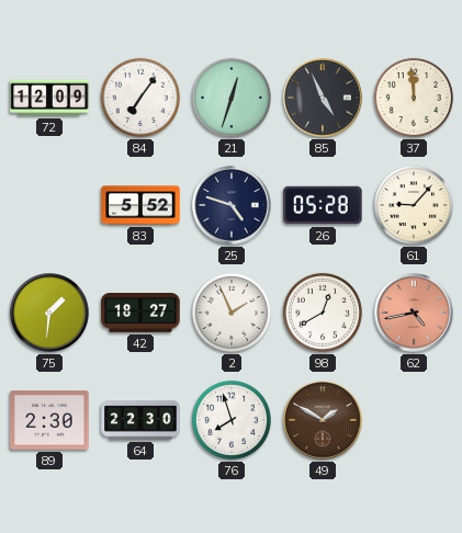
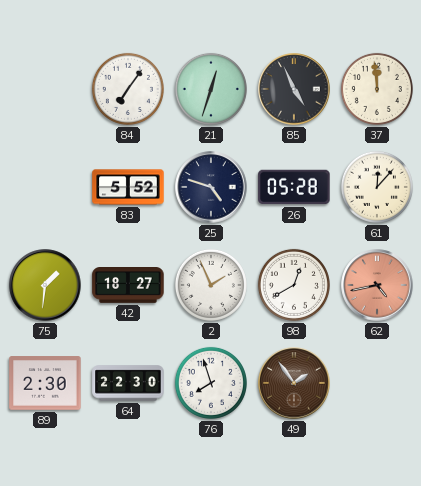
72: 12:09 -> none
61: 9:07 -> 12:07
49: 1:50 -> 1:54
